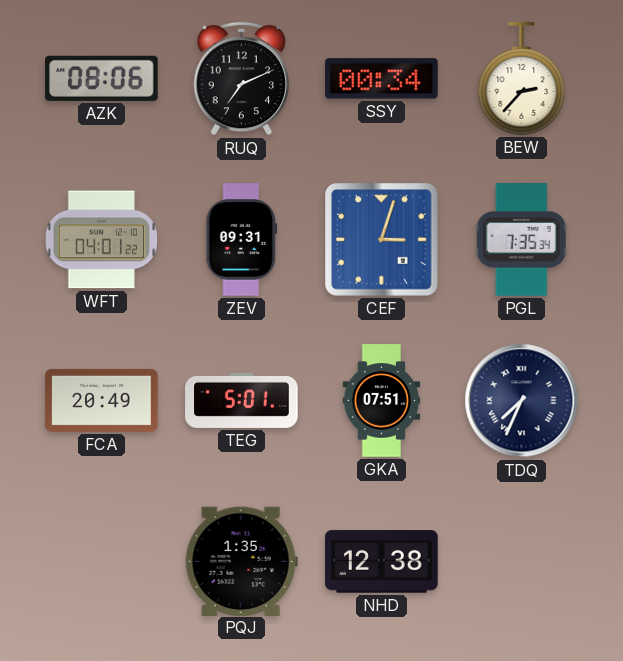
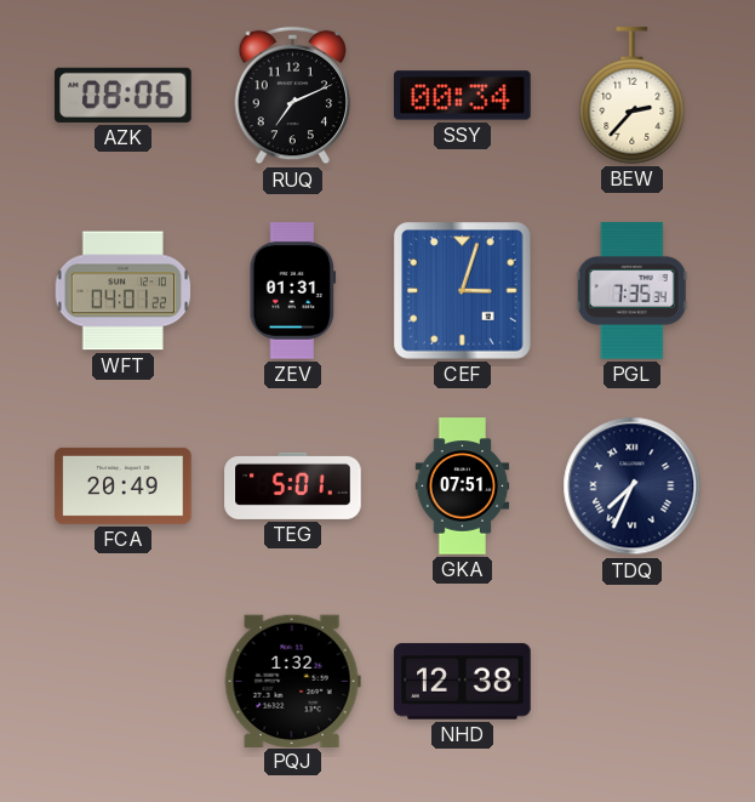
ZEV: 09:31 -> 01:31
PQJ: 1:35 -> 1:32
